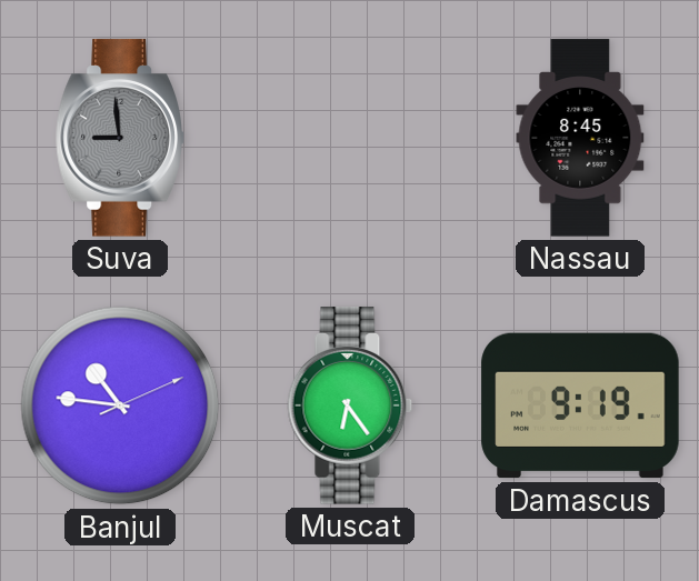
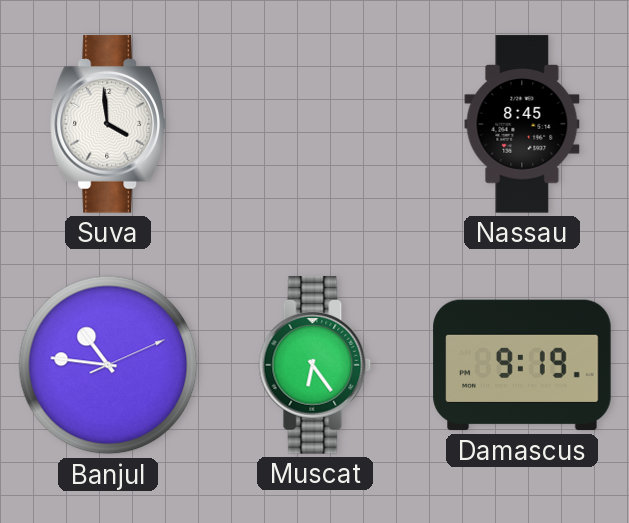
Suva: 8:59 -> 3:59
Suva dial: grey -> white
